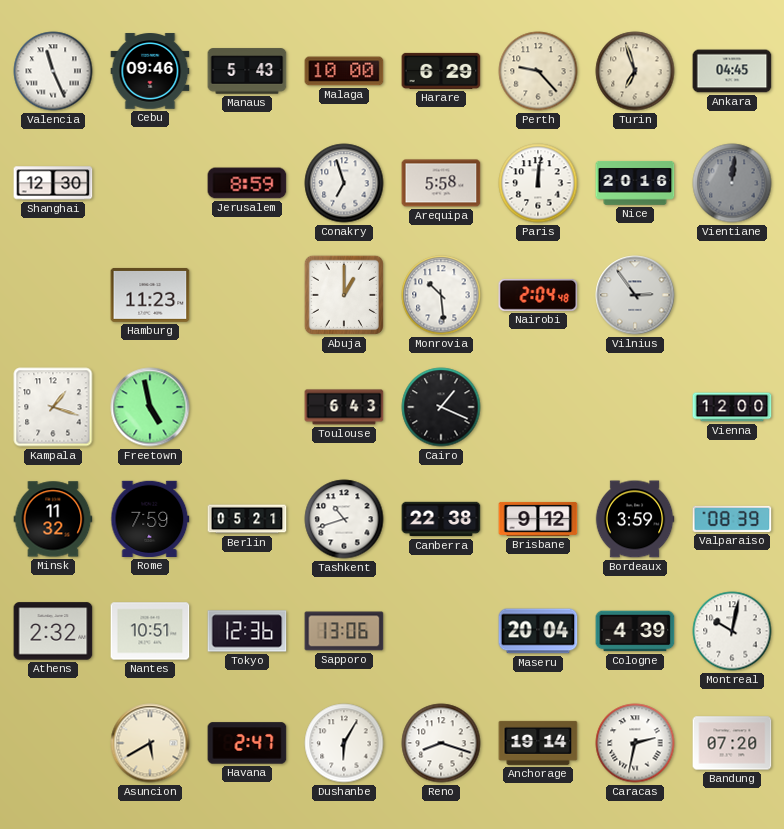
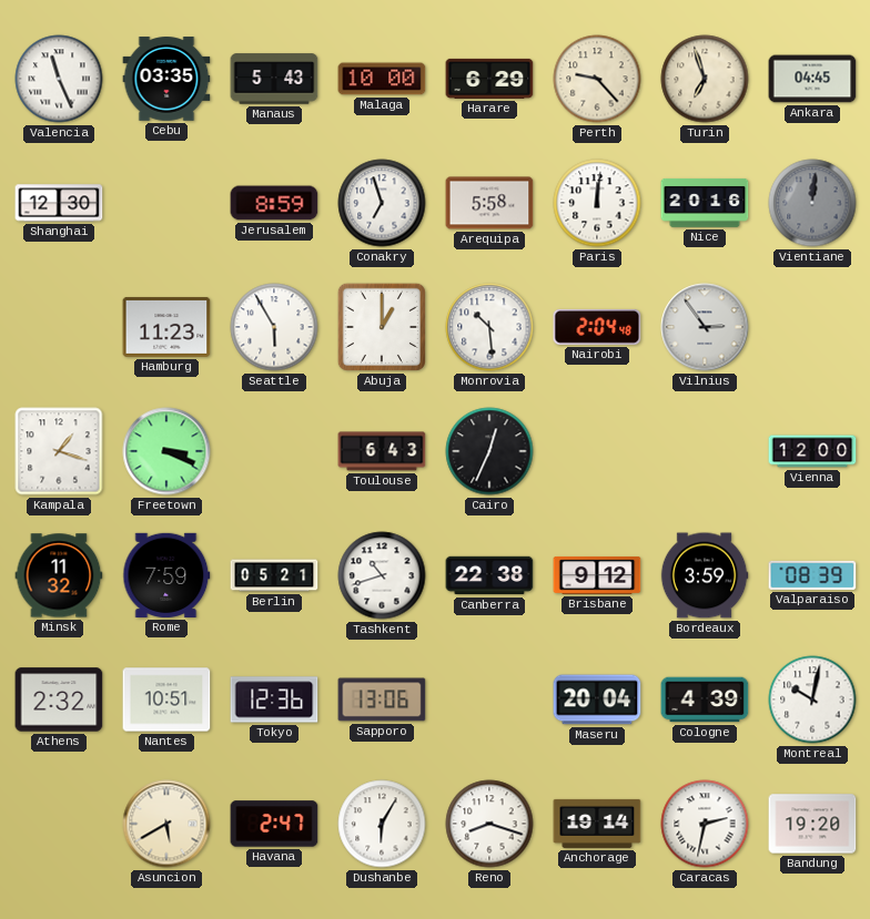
Cebu: 09:46 -> 03:35
Seattle: none -> 5:55
Freetown: 4:58 -> 3:19
Cairo: 1:19 -> 12:34
Bandung: 07:20 -> 19:20
